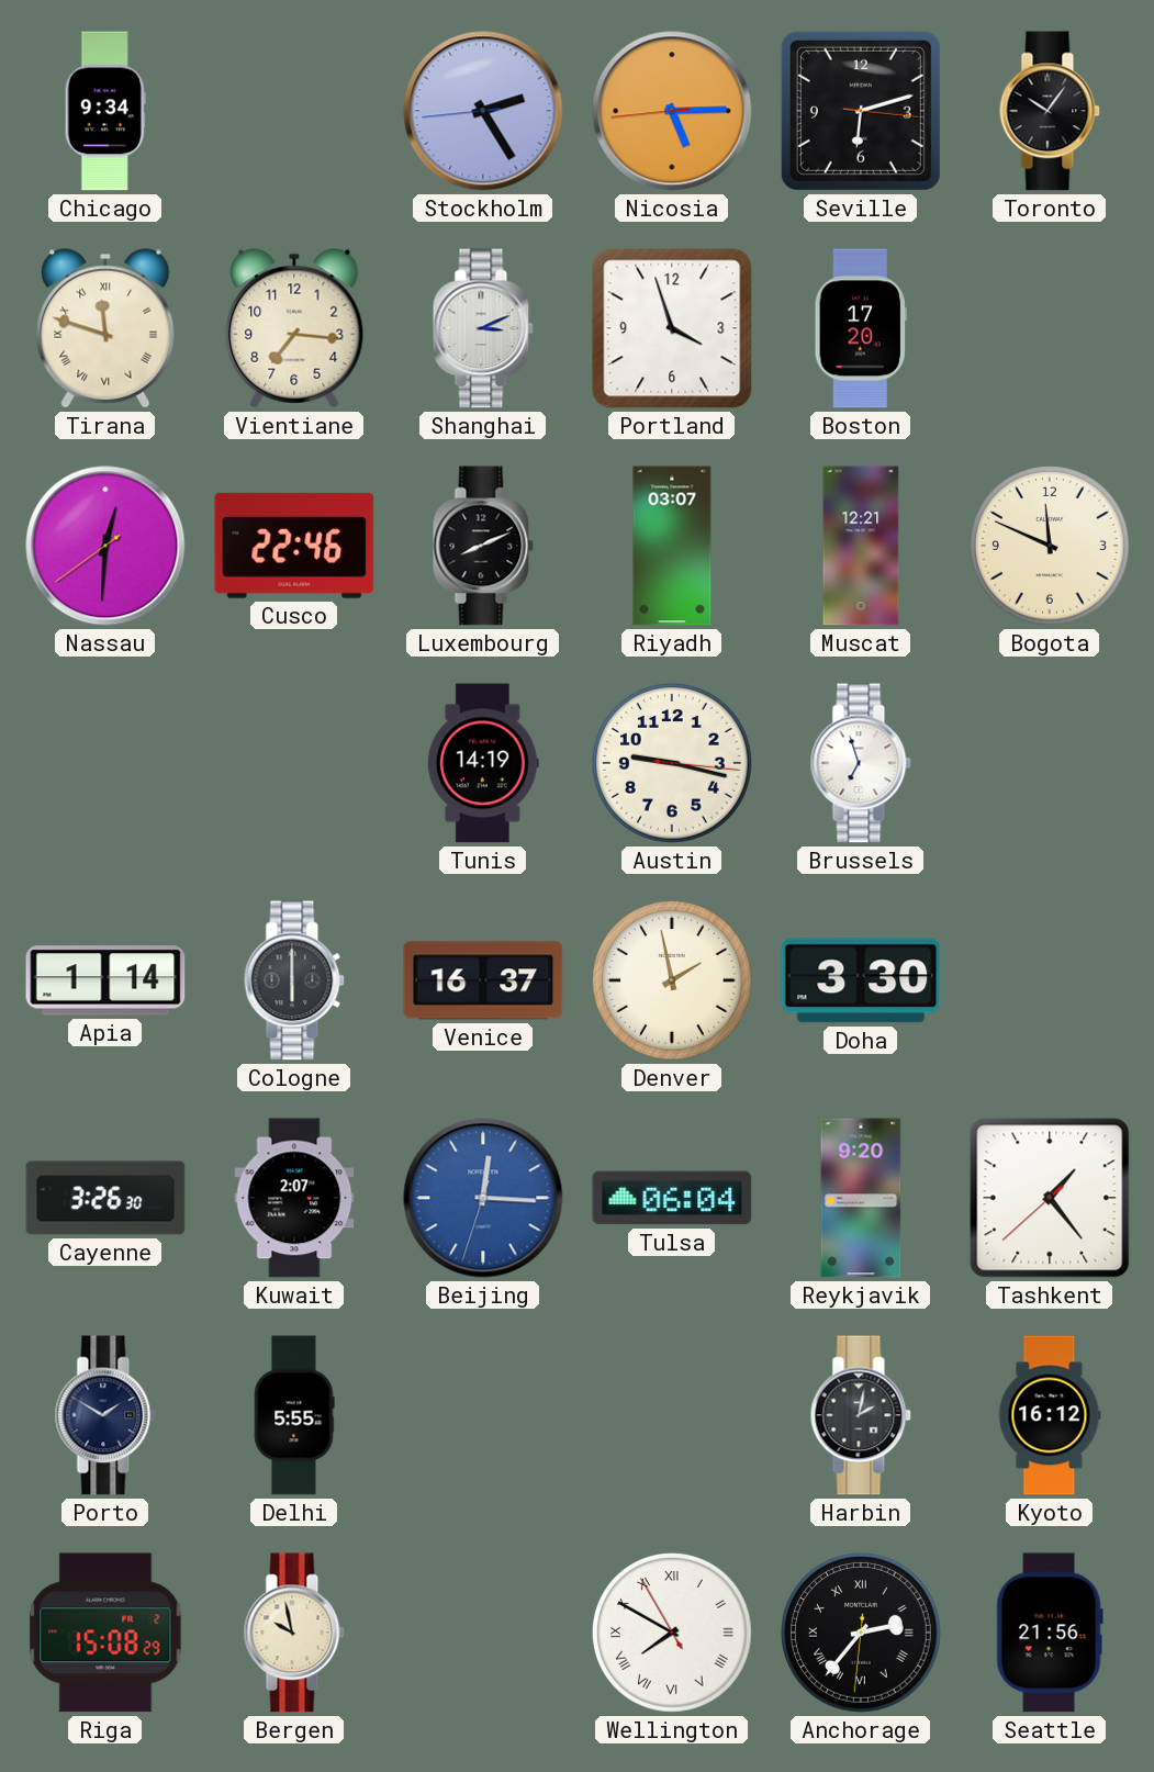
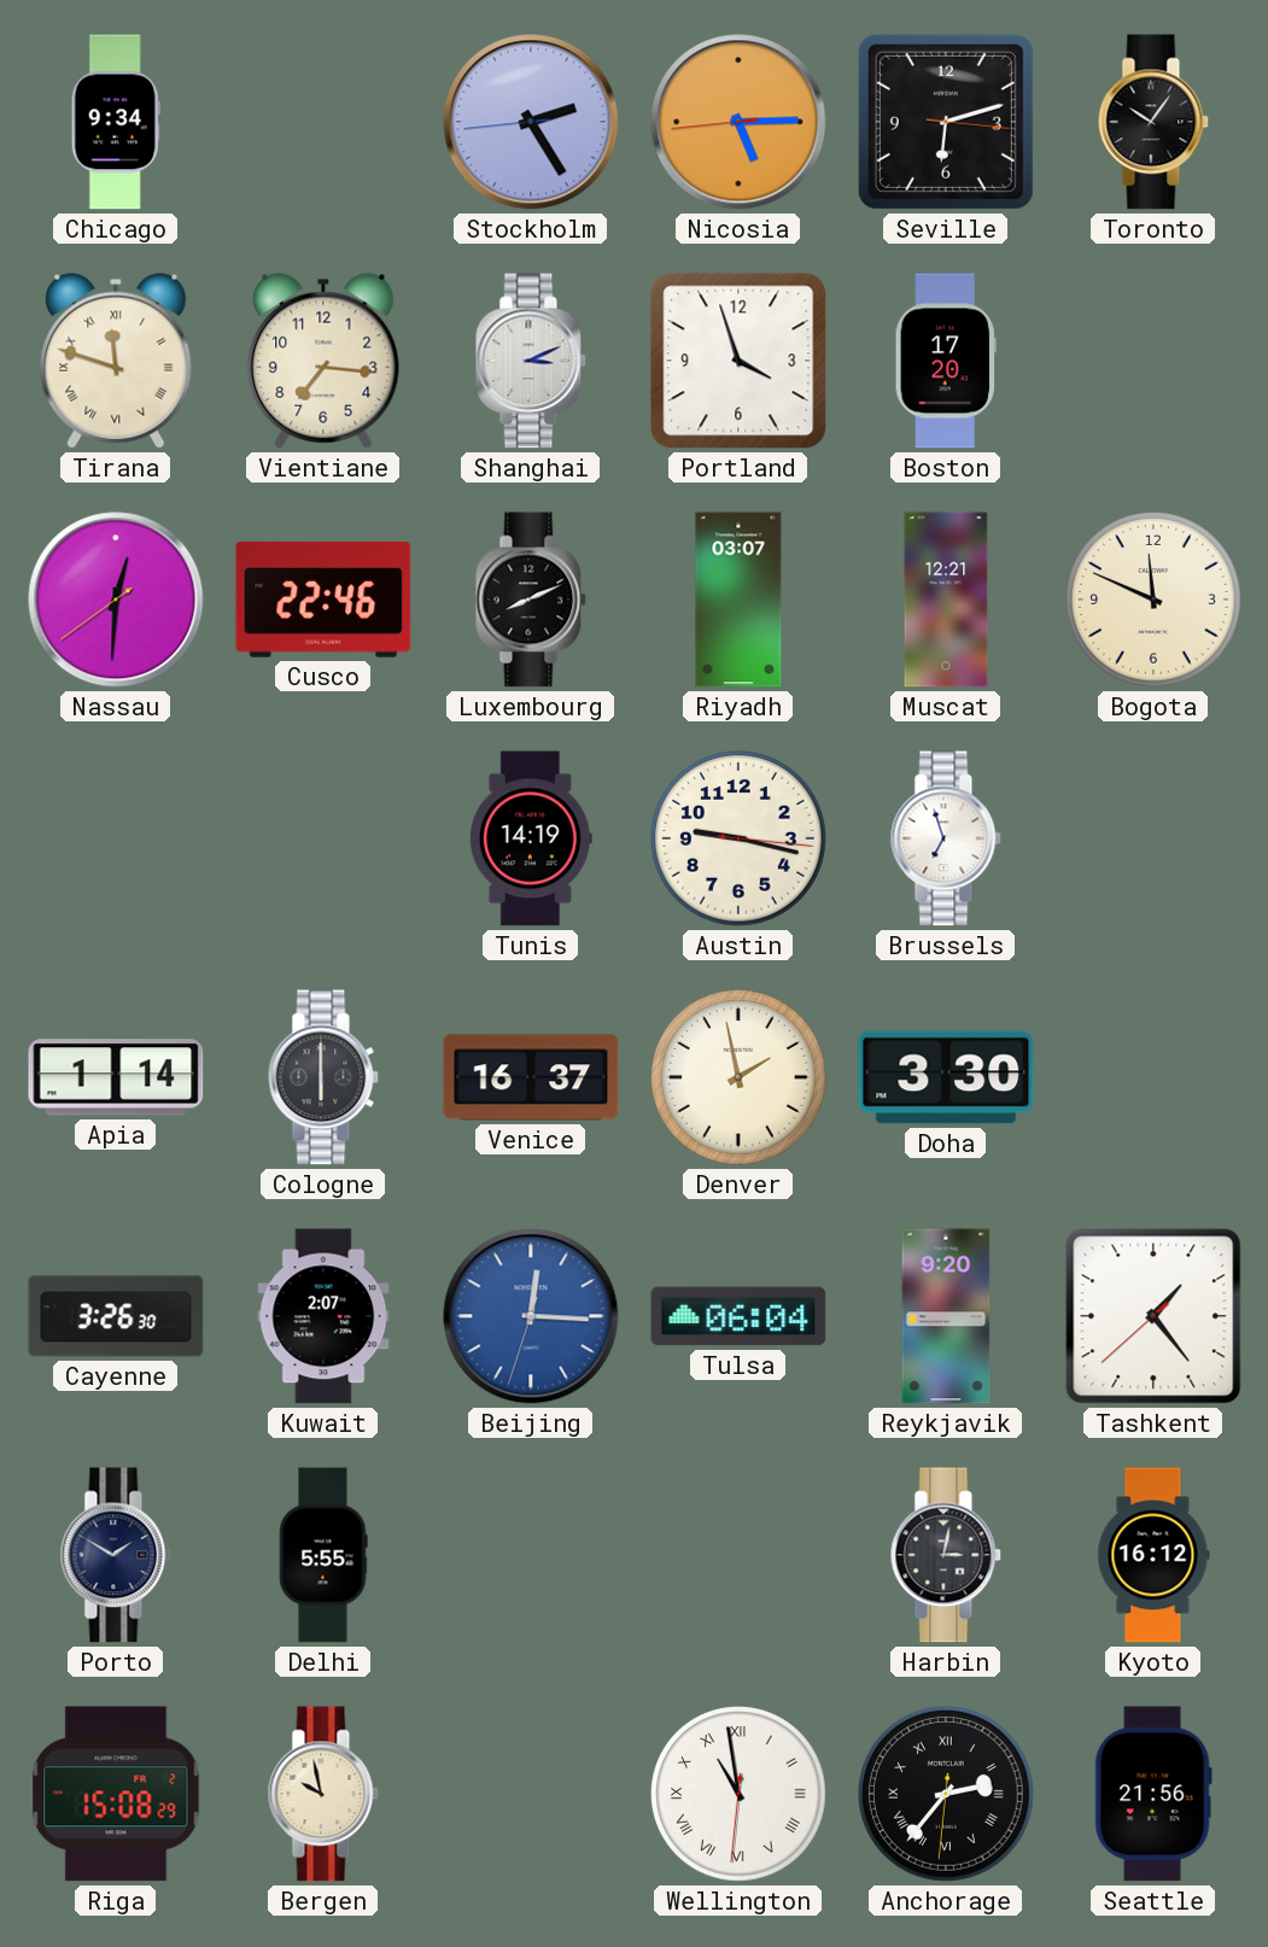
Harbin: 2:02 -> 3:02
Wellington: 7:49 -> 10:58
